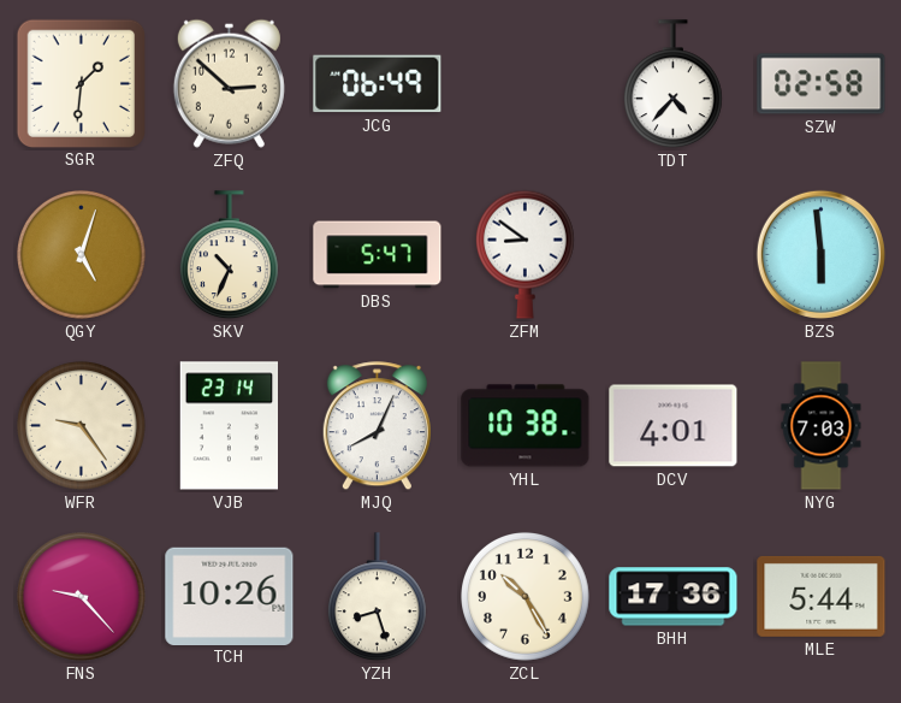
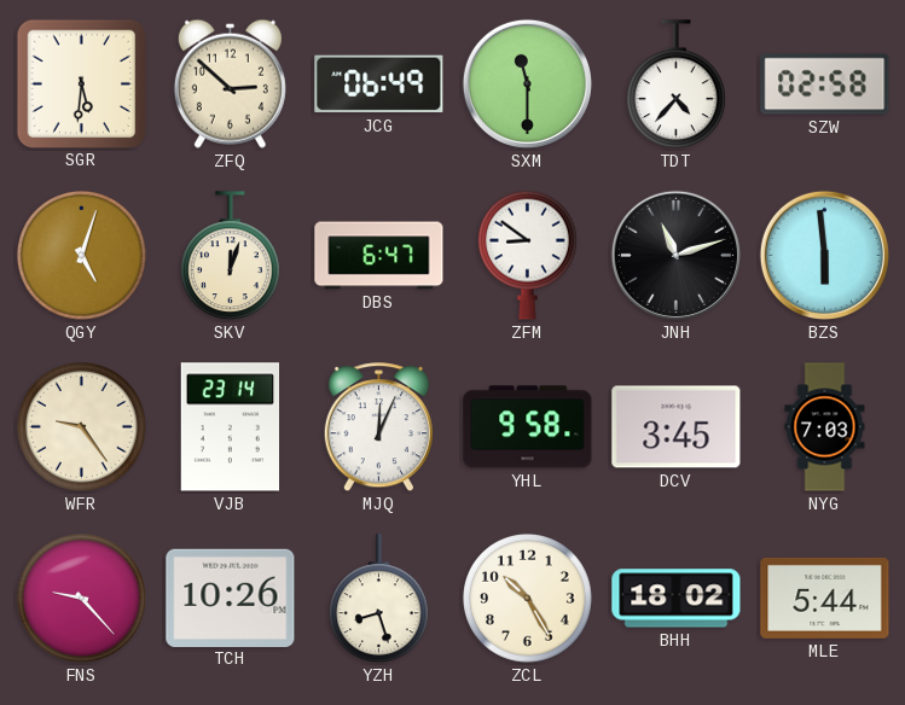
SGR: 1:31 -> 5:31
SXM: none -> 11:30
SKV: 10:34 -> 12:03
DBS: 5:47 -> 6:47
JNH: none -> 11:12
MJQ: 8:04 -> 12:04
YHL: 10:38 -> 9:58
DCV: 4:01 -> 3:45
BHH: 17:36 -> 18:02
